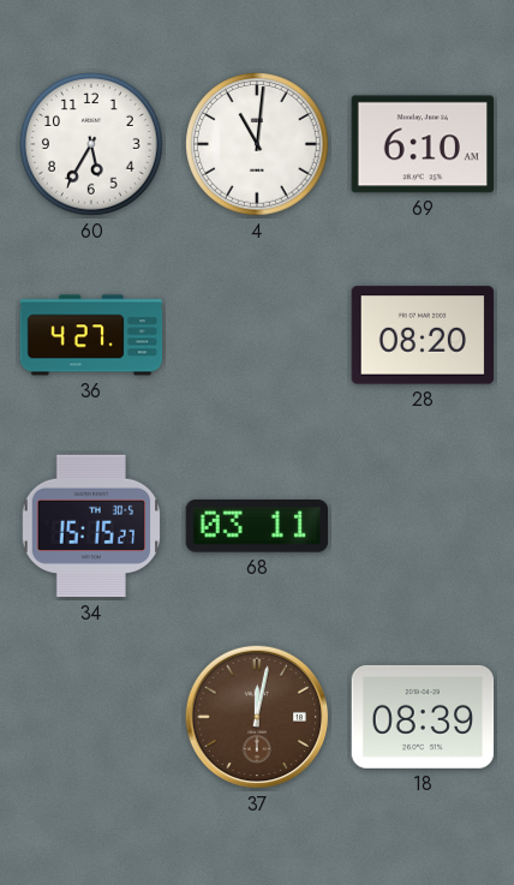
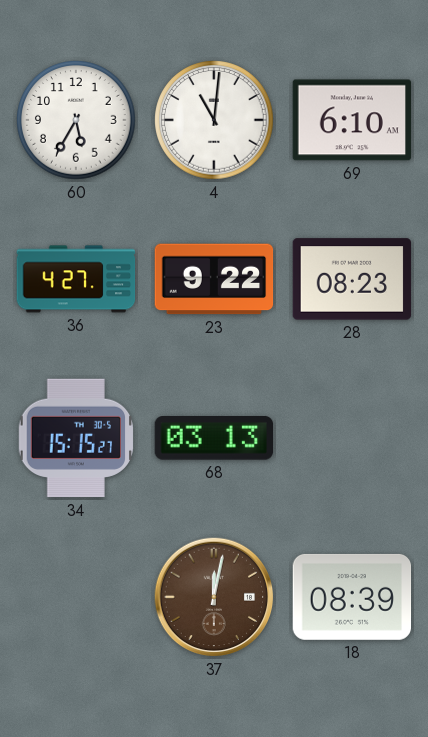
23: none -> 9:22
28: 08:20 -> 08:23
68: 03:11 -> 03:13
